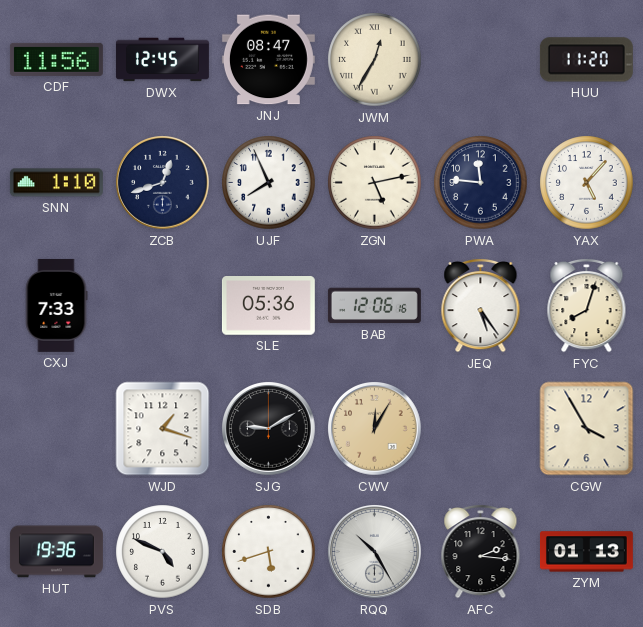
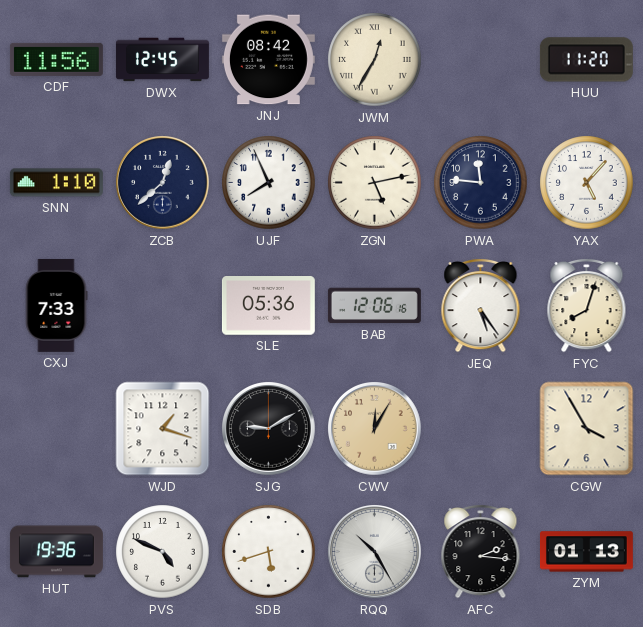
JNJ: 08:47 -> 08:42
ZCB: 12:42 -> 12:38
